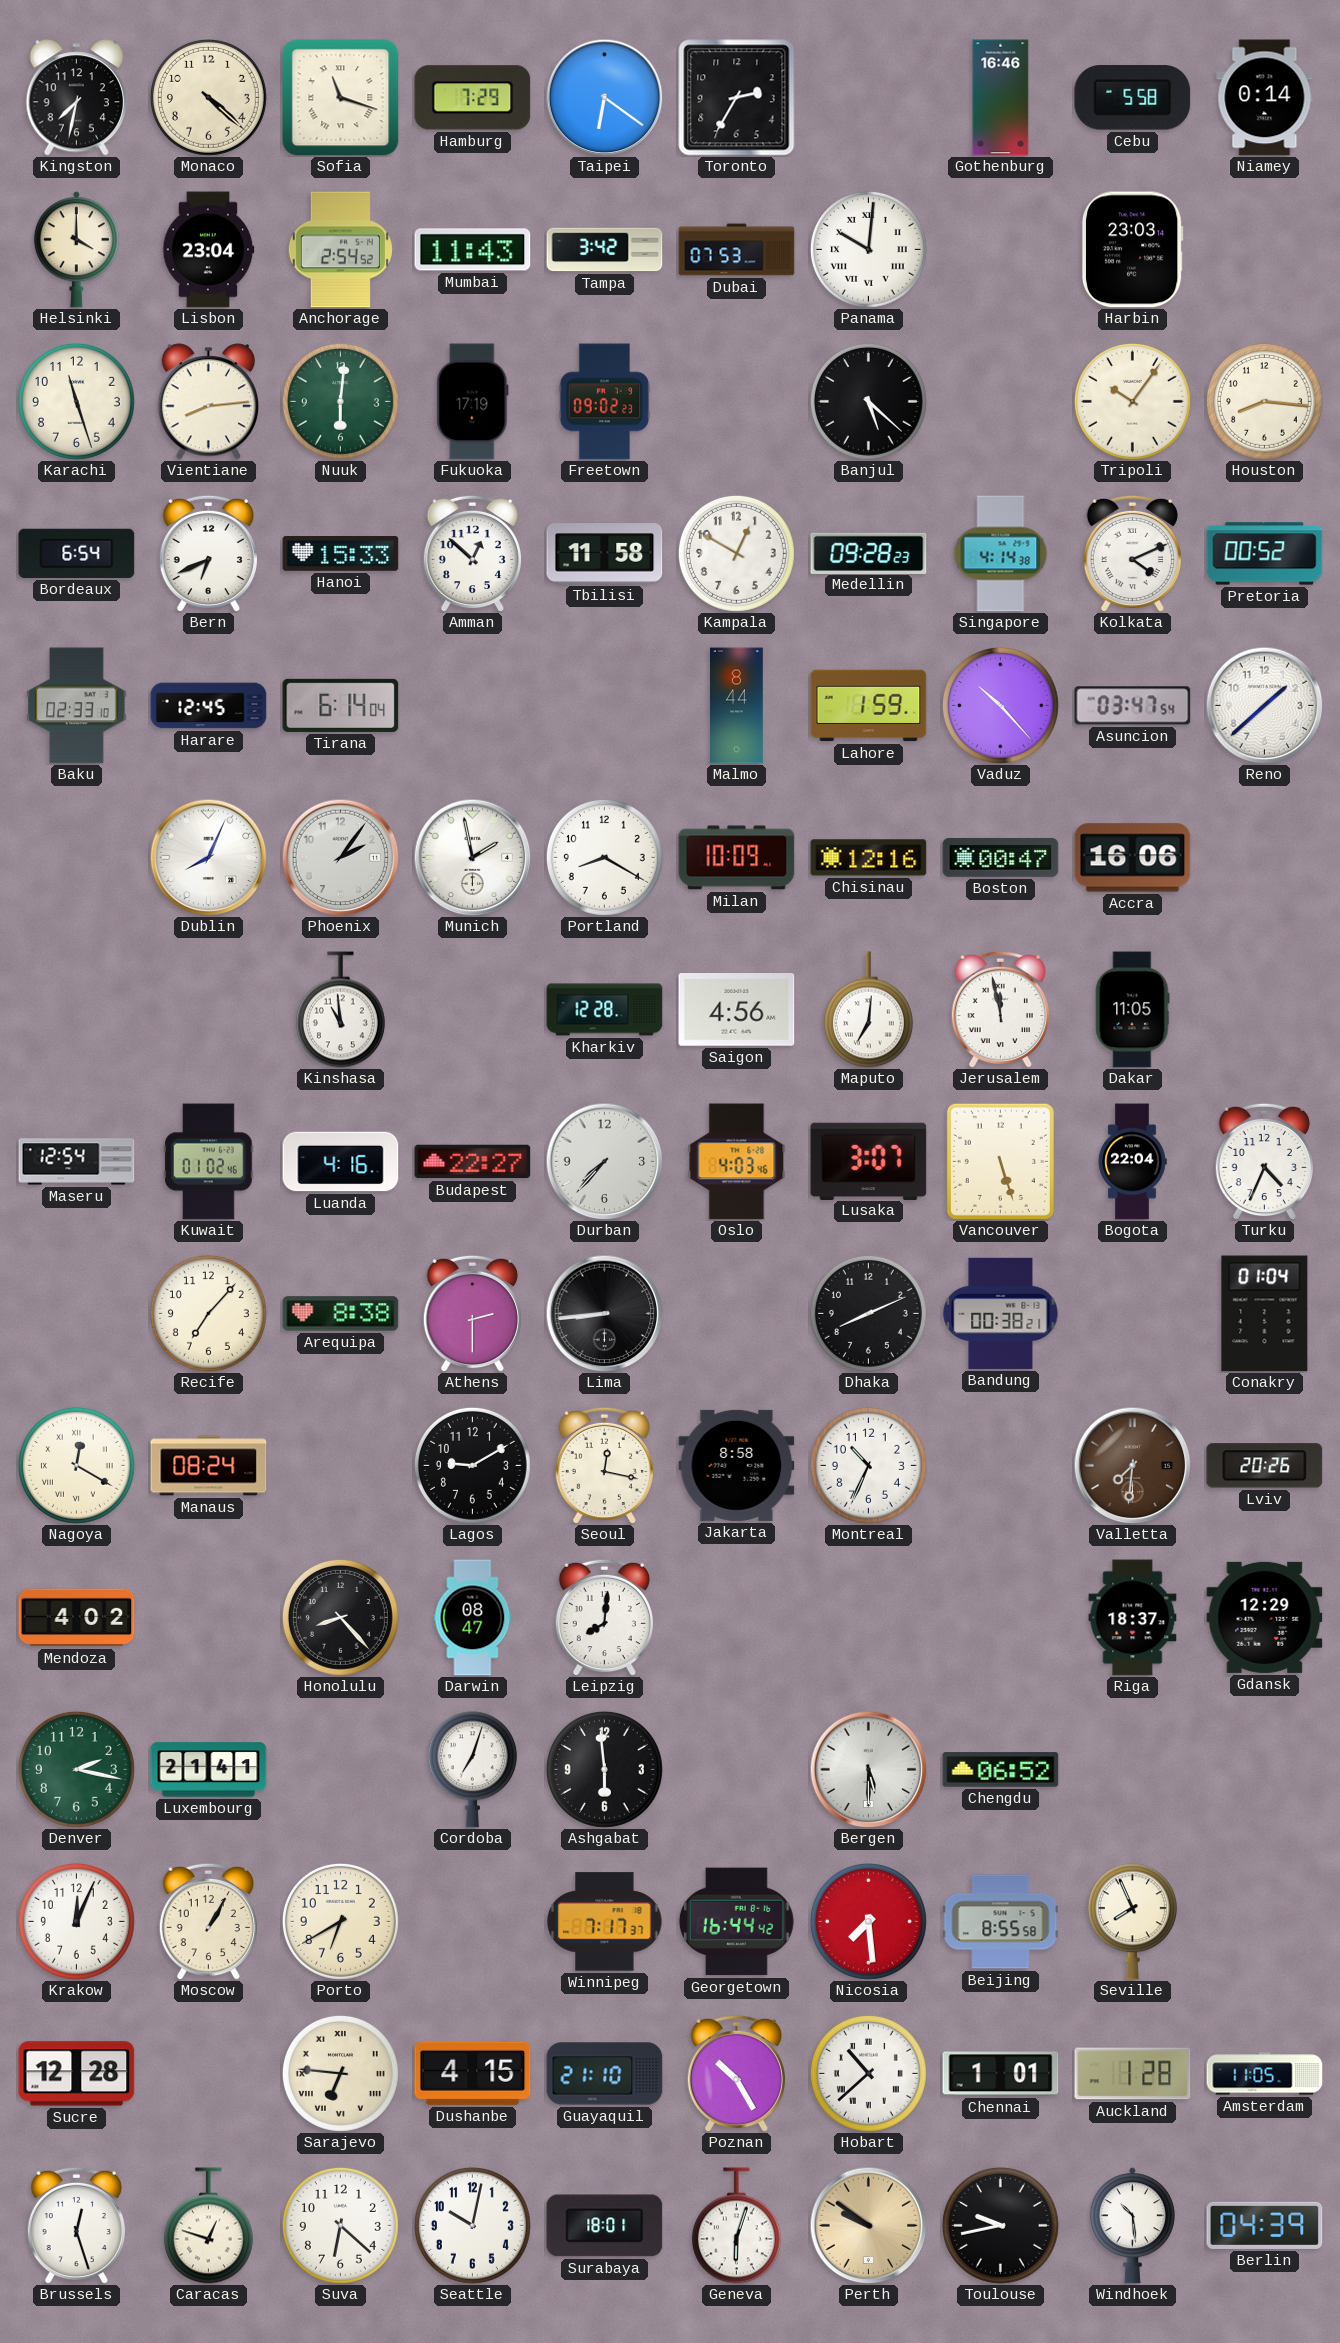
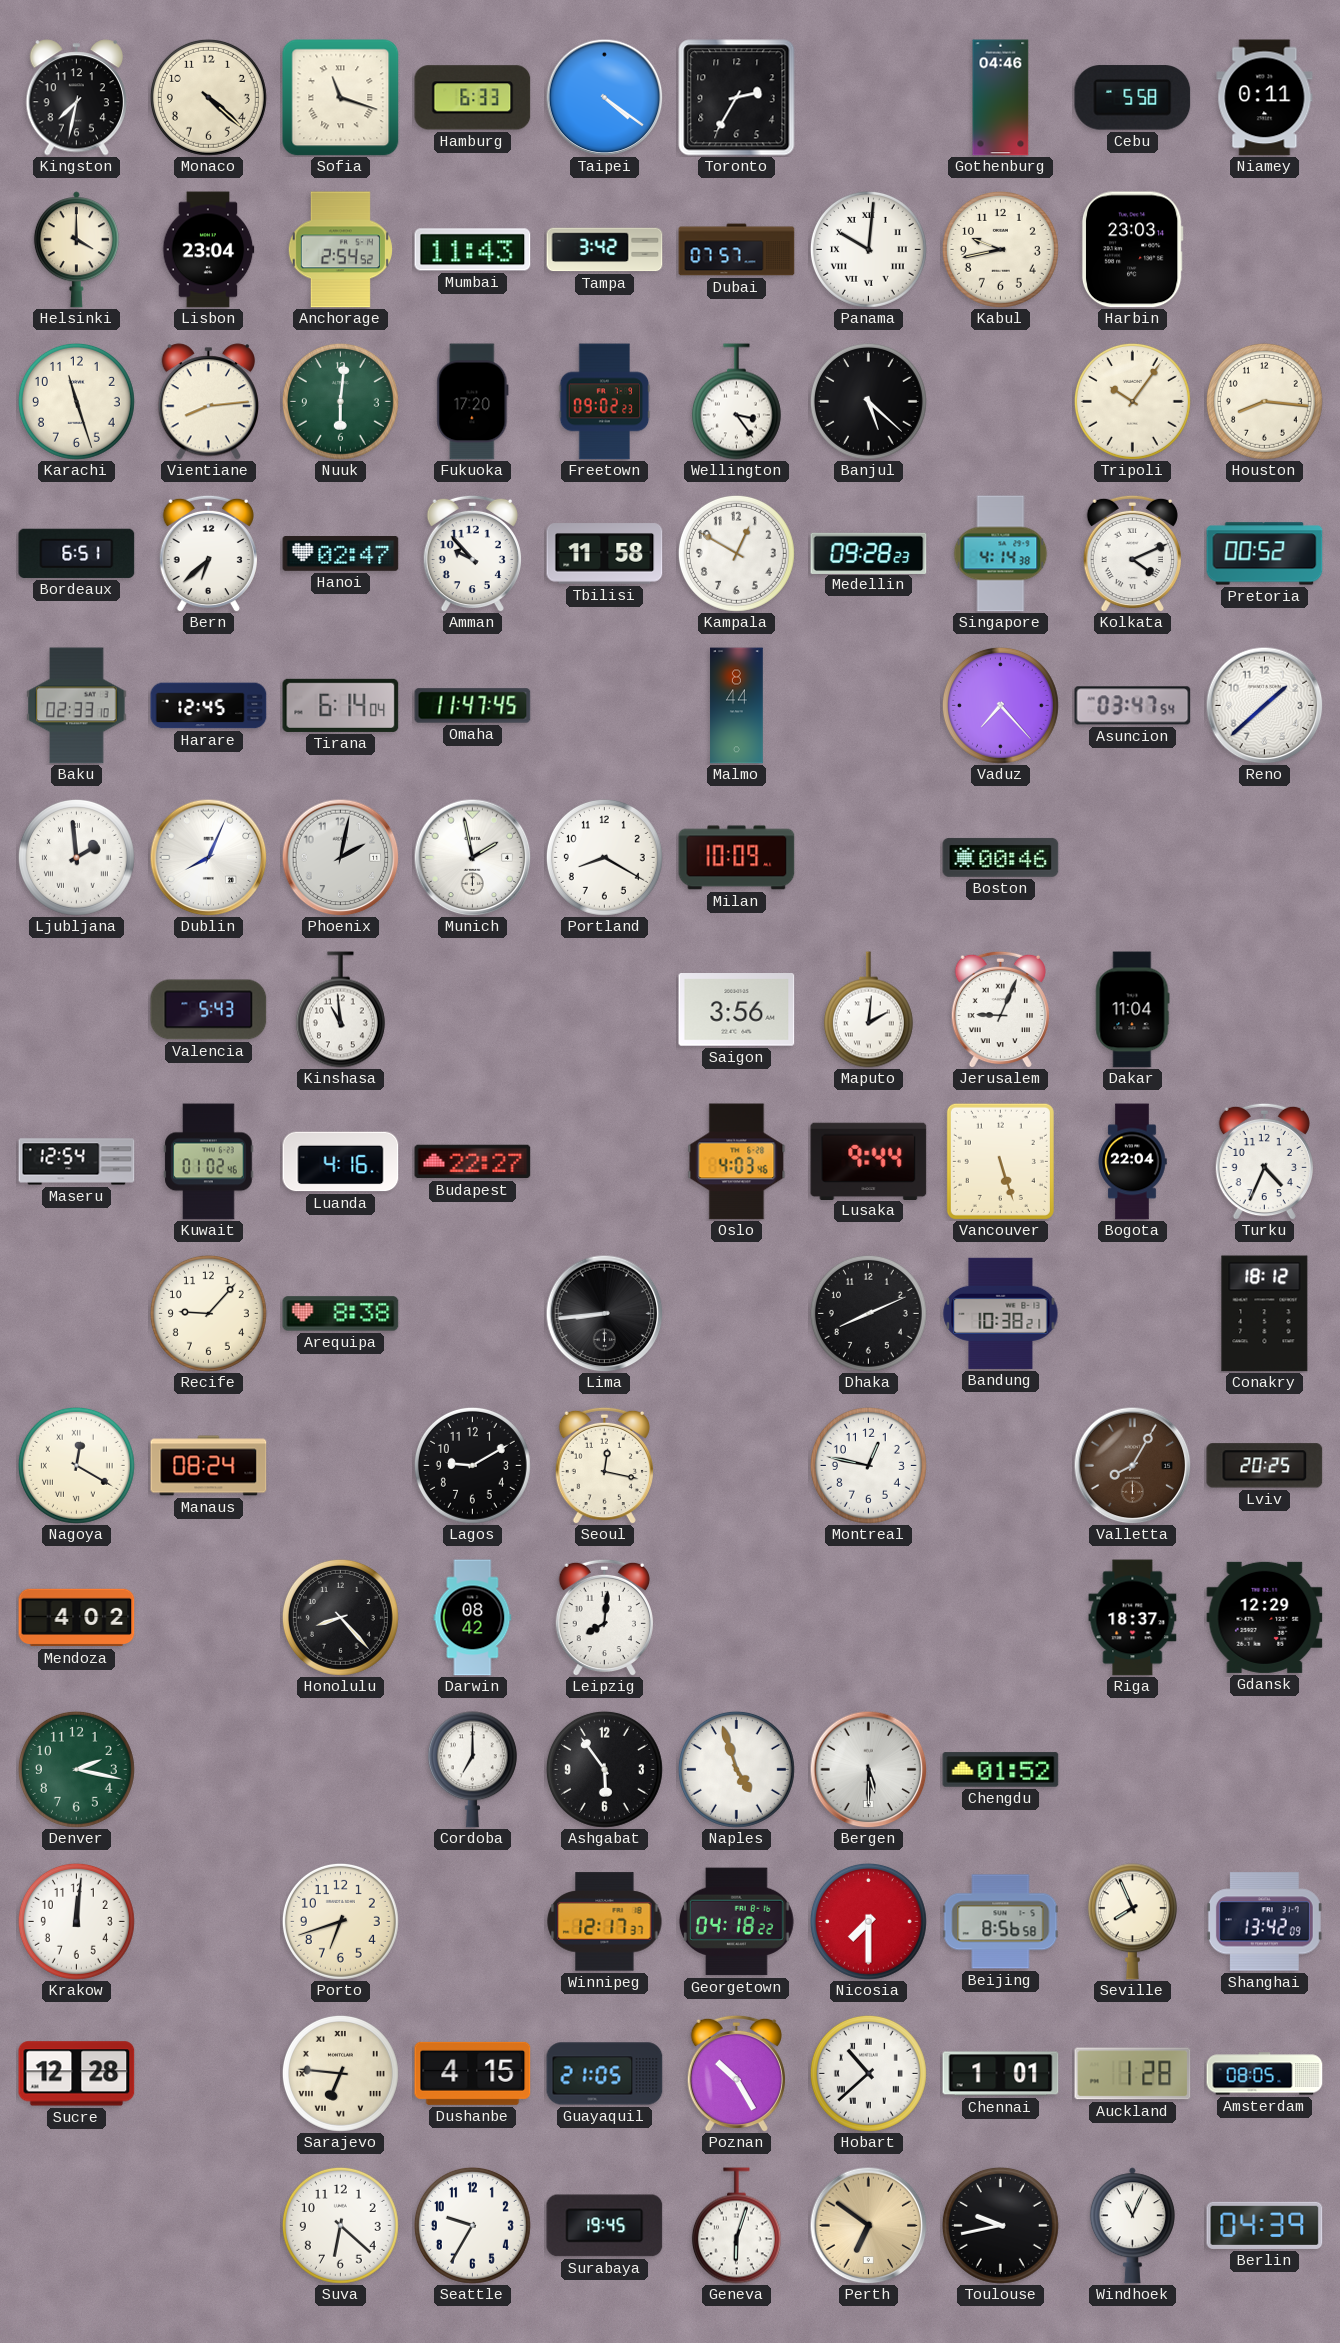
Hamburg: 7:29 -> 6:33
Taipei: 6:21 -> 4:21
Gothenburg: 16:46 -> 04:46
Niamey: 0:14 -> 0:11
Dubai: 07:53 -> 07:57
Kabul: none -> 9:43
Fukuoka: 17:19 -> 17:20
Wellington: none -> 3:24
Bordeaux: 6:54 -> 6:51
Bern: 6:41 -> 6:38
Hanoi: 15:33 -> 02:47
Amman: 12:52 -> 9:53
Omaha: none -> 11:47
Lahore: 1:59 -> none
Vaduz: 10:23 -> 7:23
Ljubljana: none -> 1:59
Phoenix: 2:06 -> 2:02
Chisinau: 12:16 -> none
Boston: 00:47 -> 00:46
Accra: 16:06 -> none
Valencia: none -> 5:43
Kharkiv: 12:28 -> none
Saigon: 4:56 -> 3:56
Maputo: 7:01 -> 2:01
Jerusalem: 11:58 -> 9:04
Dakar: 11:05 -> 11:04
Durban: 7:37 -> none
Lusaka: 3:07 -> 9:44
Recife: 7:07 -> 9:07
Athens: 2:30 -> none
Bandung: 00:38 -> 10:38
Conakry: 01:04 -> 18:12
Jakarta: 8:58 -> none
Montreal: 10:34 -> 12:47
Valletta: 7:31 -> 8:05
Lviv: 20:26 -> 20:25
Darwin: 08:47 -> 08:42
Luxembourg: 21:41 -> none
Cordoba: 7:03 -> 7:00
Ashgabat: 5:59 -> 5:54
Naples: none -> 4:57
Chengdu: 06:52 -> 01:52
Krakow: 12:04 -> 12:01
Moscow: 1:05 -> none
Porto: 6:40 -> 6:42
Winnipeg: 7:17 -> 12:17
Georgetown: 16:44 -> 04:18
Nicosia: 7:29 -> 7:30
Beijing: 8:55 -> 8:56
Shanghai: none -> 13:42
Guayaquil: 21:10 -> 21:05
Amsterdam: 11:05 -> 08:05
Brussels: 12:27 -> none
Caracas: 12:48 -> none
Seattle: 10:02 -> 9:35
Surabaya: 18:01 -> 19:45
Perth: 9:51 -> 6:51
Windhoek: 10:29 -> 11:04
